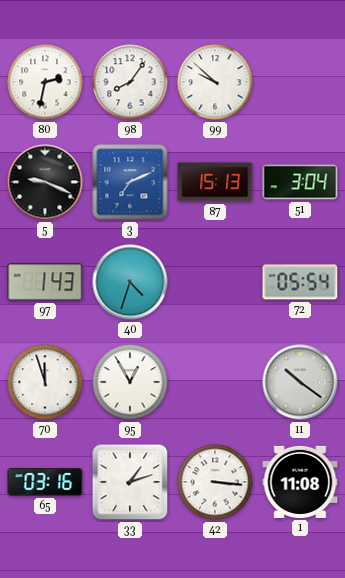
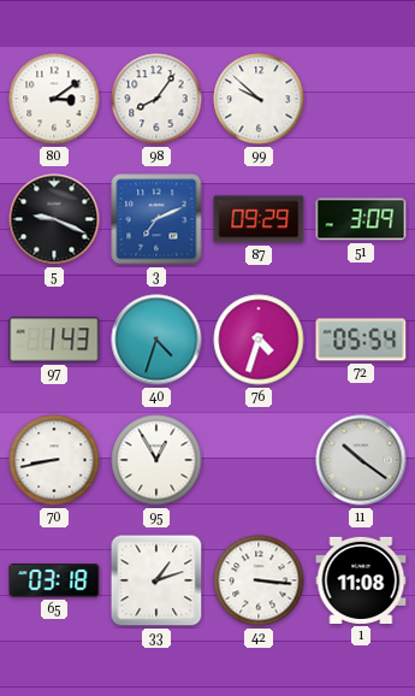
80: 2:32 -> 3:09
87: 15:13 -> 09:29
51: 3:04 -> 3:09
76: none -> 4:33
70: 11:57 -> 8:43
65: 03:16 -> 03:18
